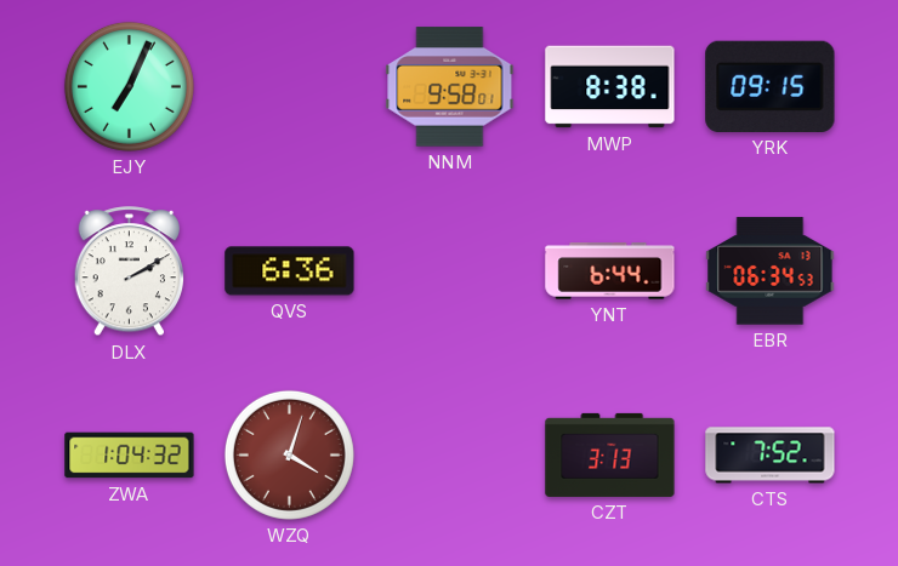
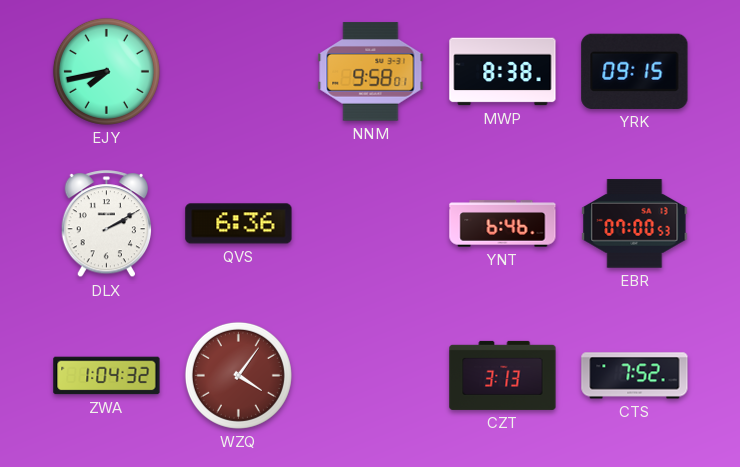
EJY: 7:04 -> 7:43
YNT: 6:44 -> 6:46
EBR: 06:34 -> 07:00
WZQ: 4:03 -> 4:06
